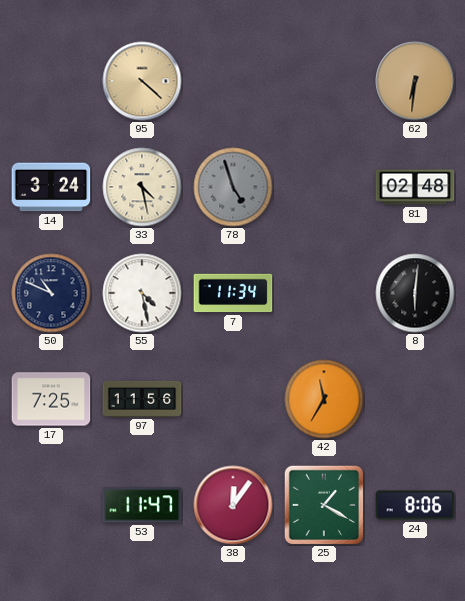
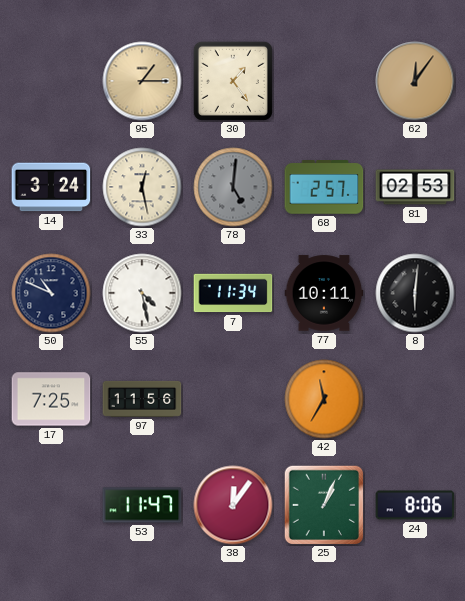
95: 4:22 -> 1:15
30: none -> 1:24
62: 6:31 -> 12:06
33: 4:28 -> 12:28
78: 4:57 -> 5:01
68: none -> 2:57
81: 02:48 -> 02:53
77: none -> 10:11
25: 1:20 -> 1:04
